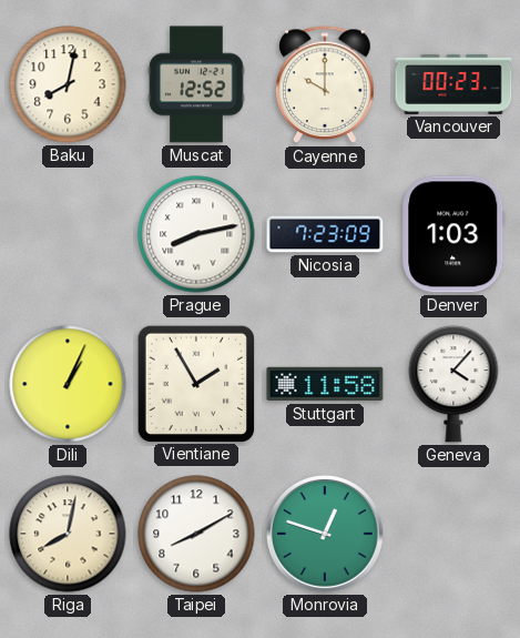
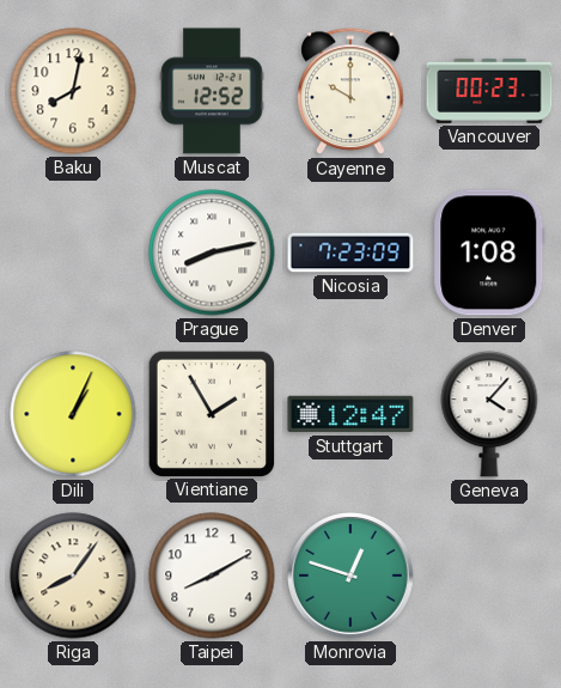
Denver: 1:03 -> 1:08
Stuttgart: 11:58 -> 12:47
Riga: 8:02 -> 8:06
